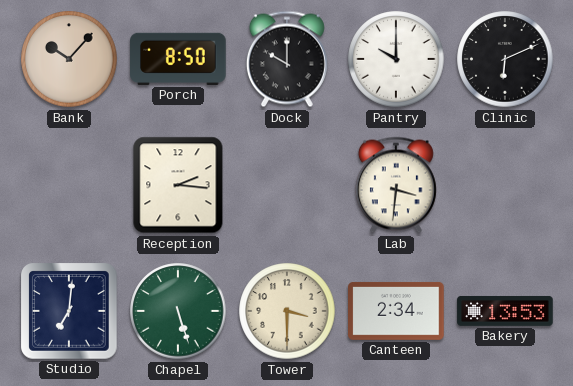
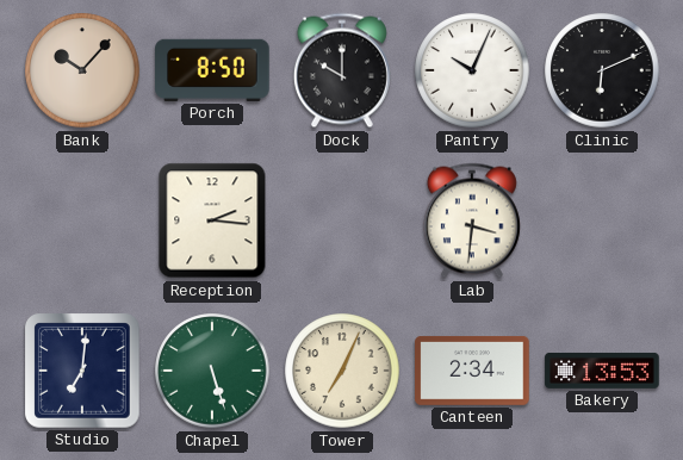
Pantry: 10:00 -> 10:04
Tower: 3:30 -> 7:04
